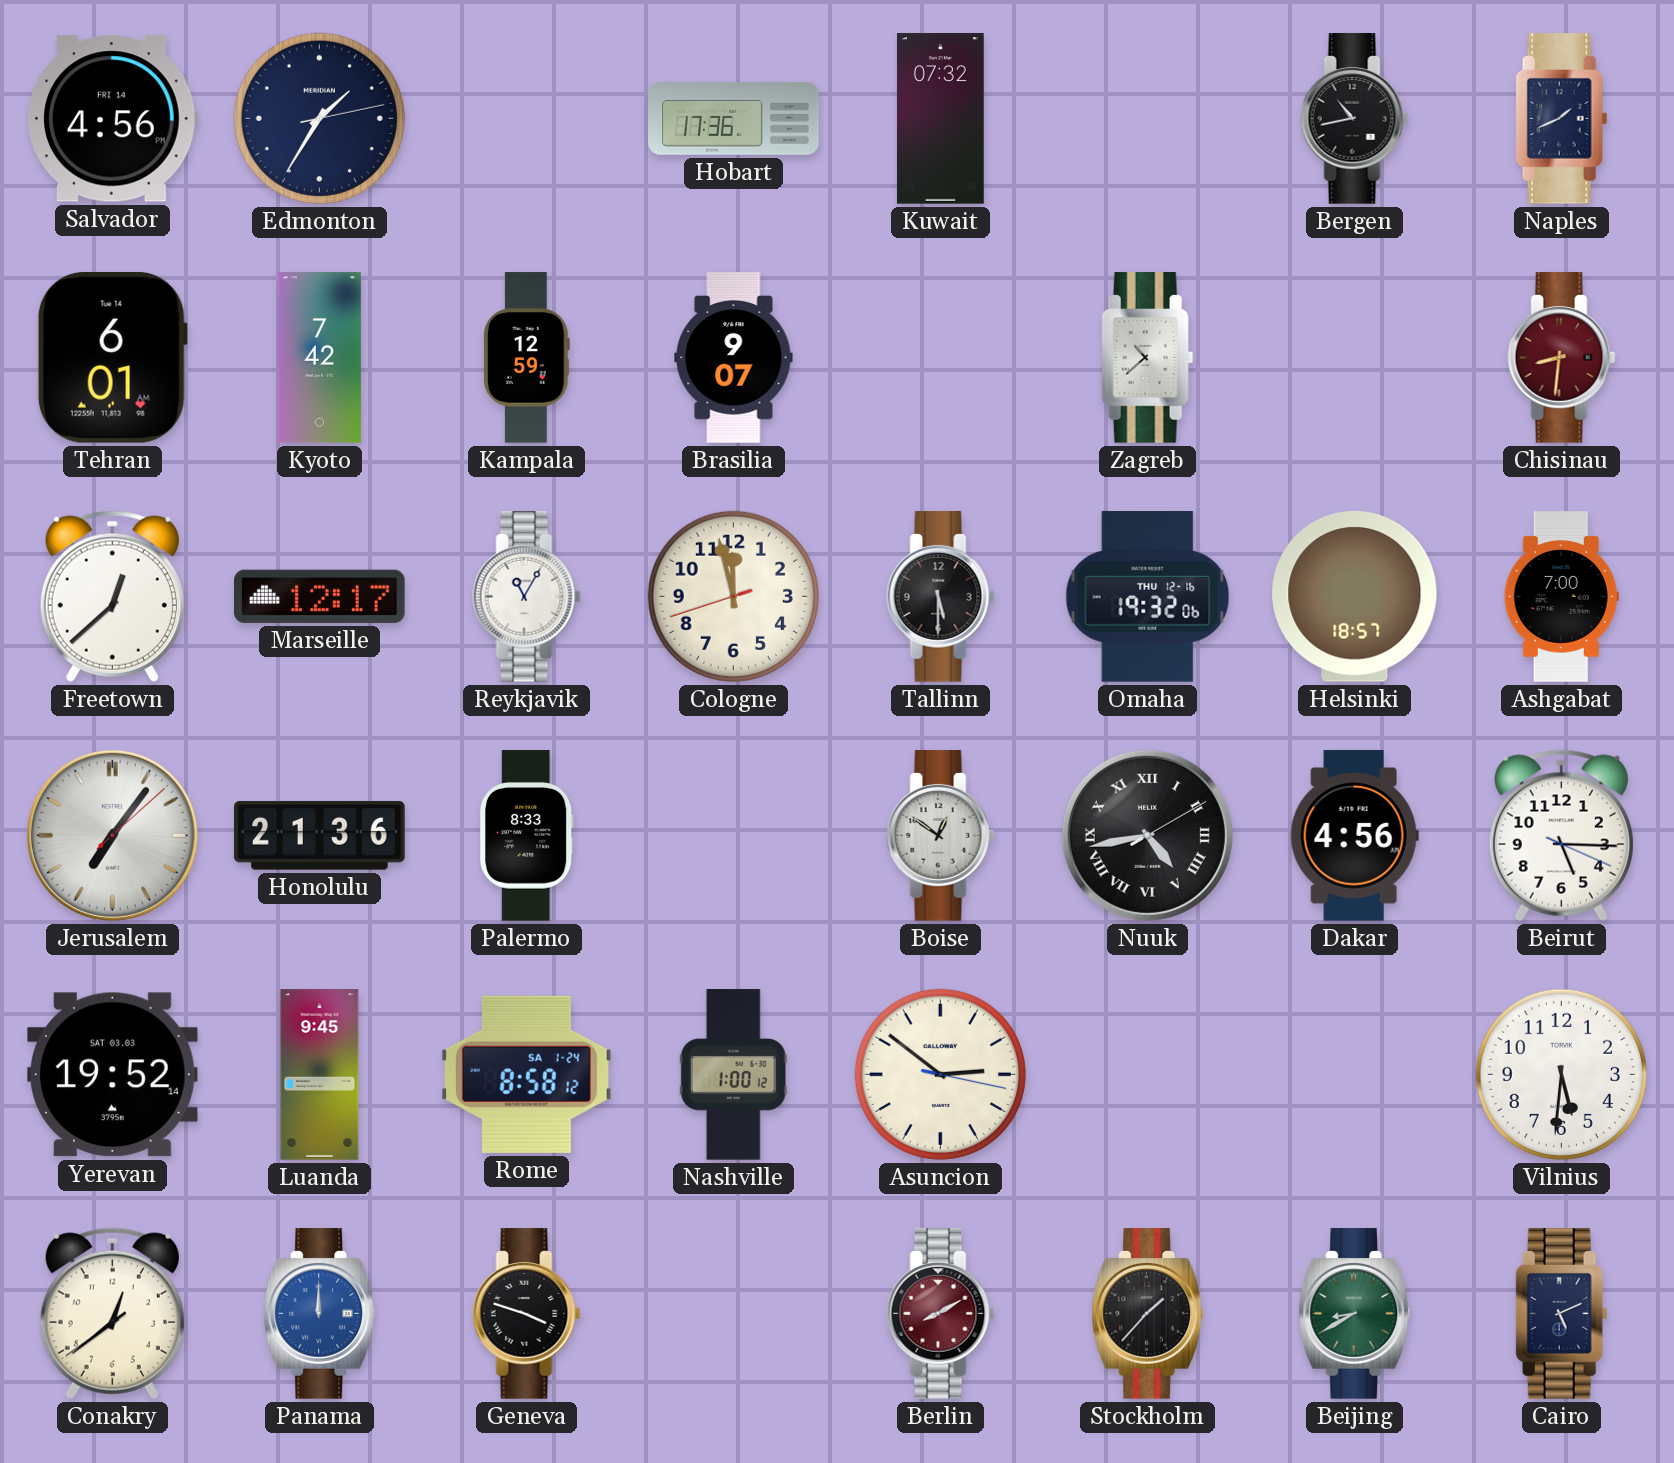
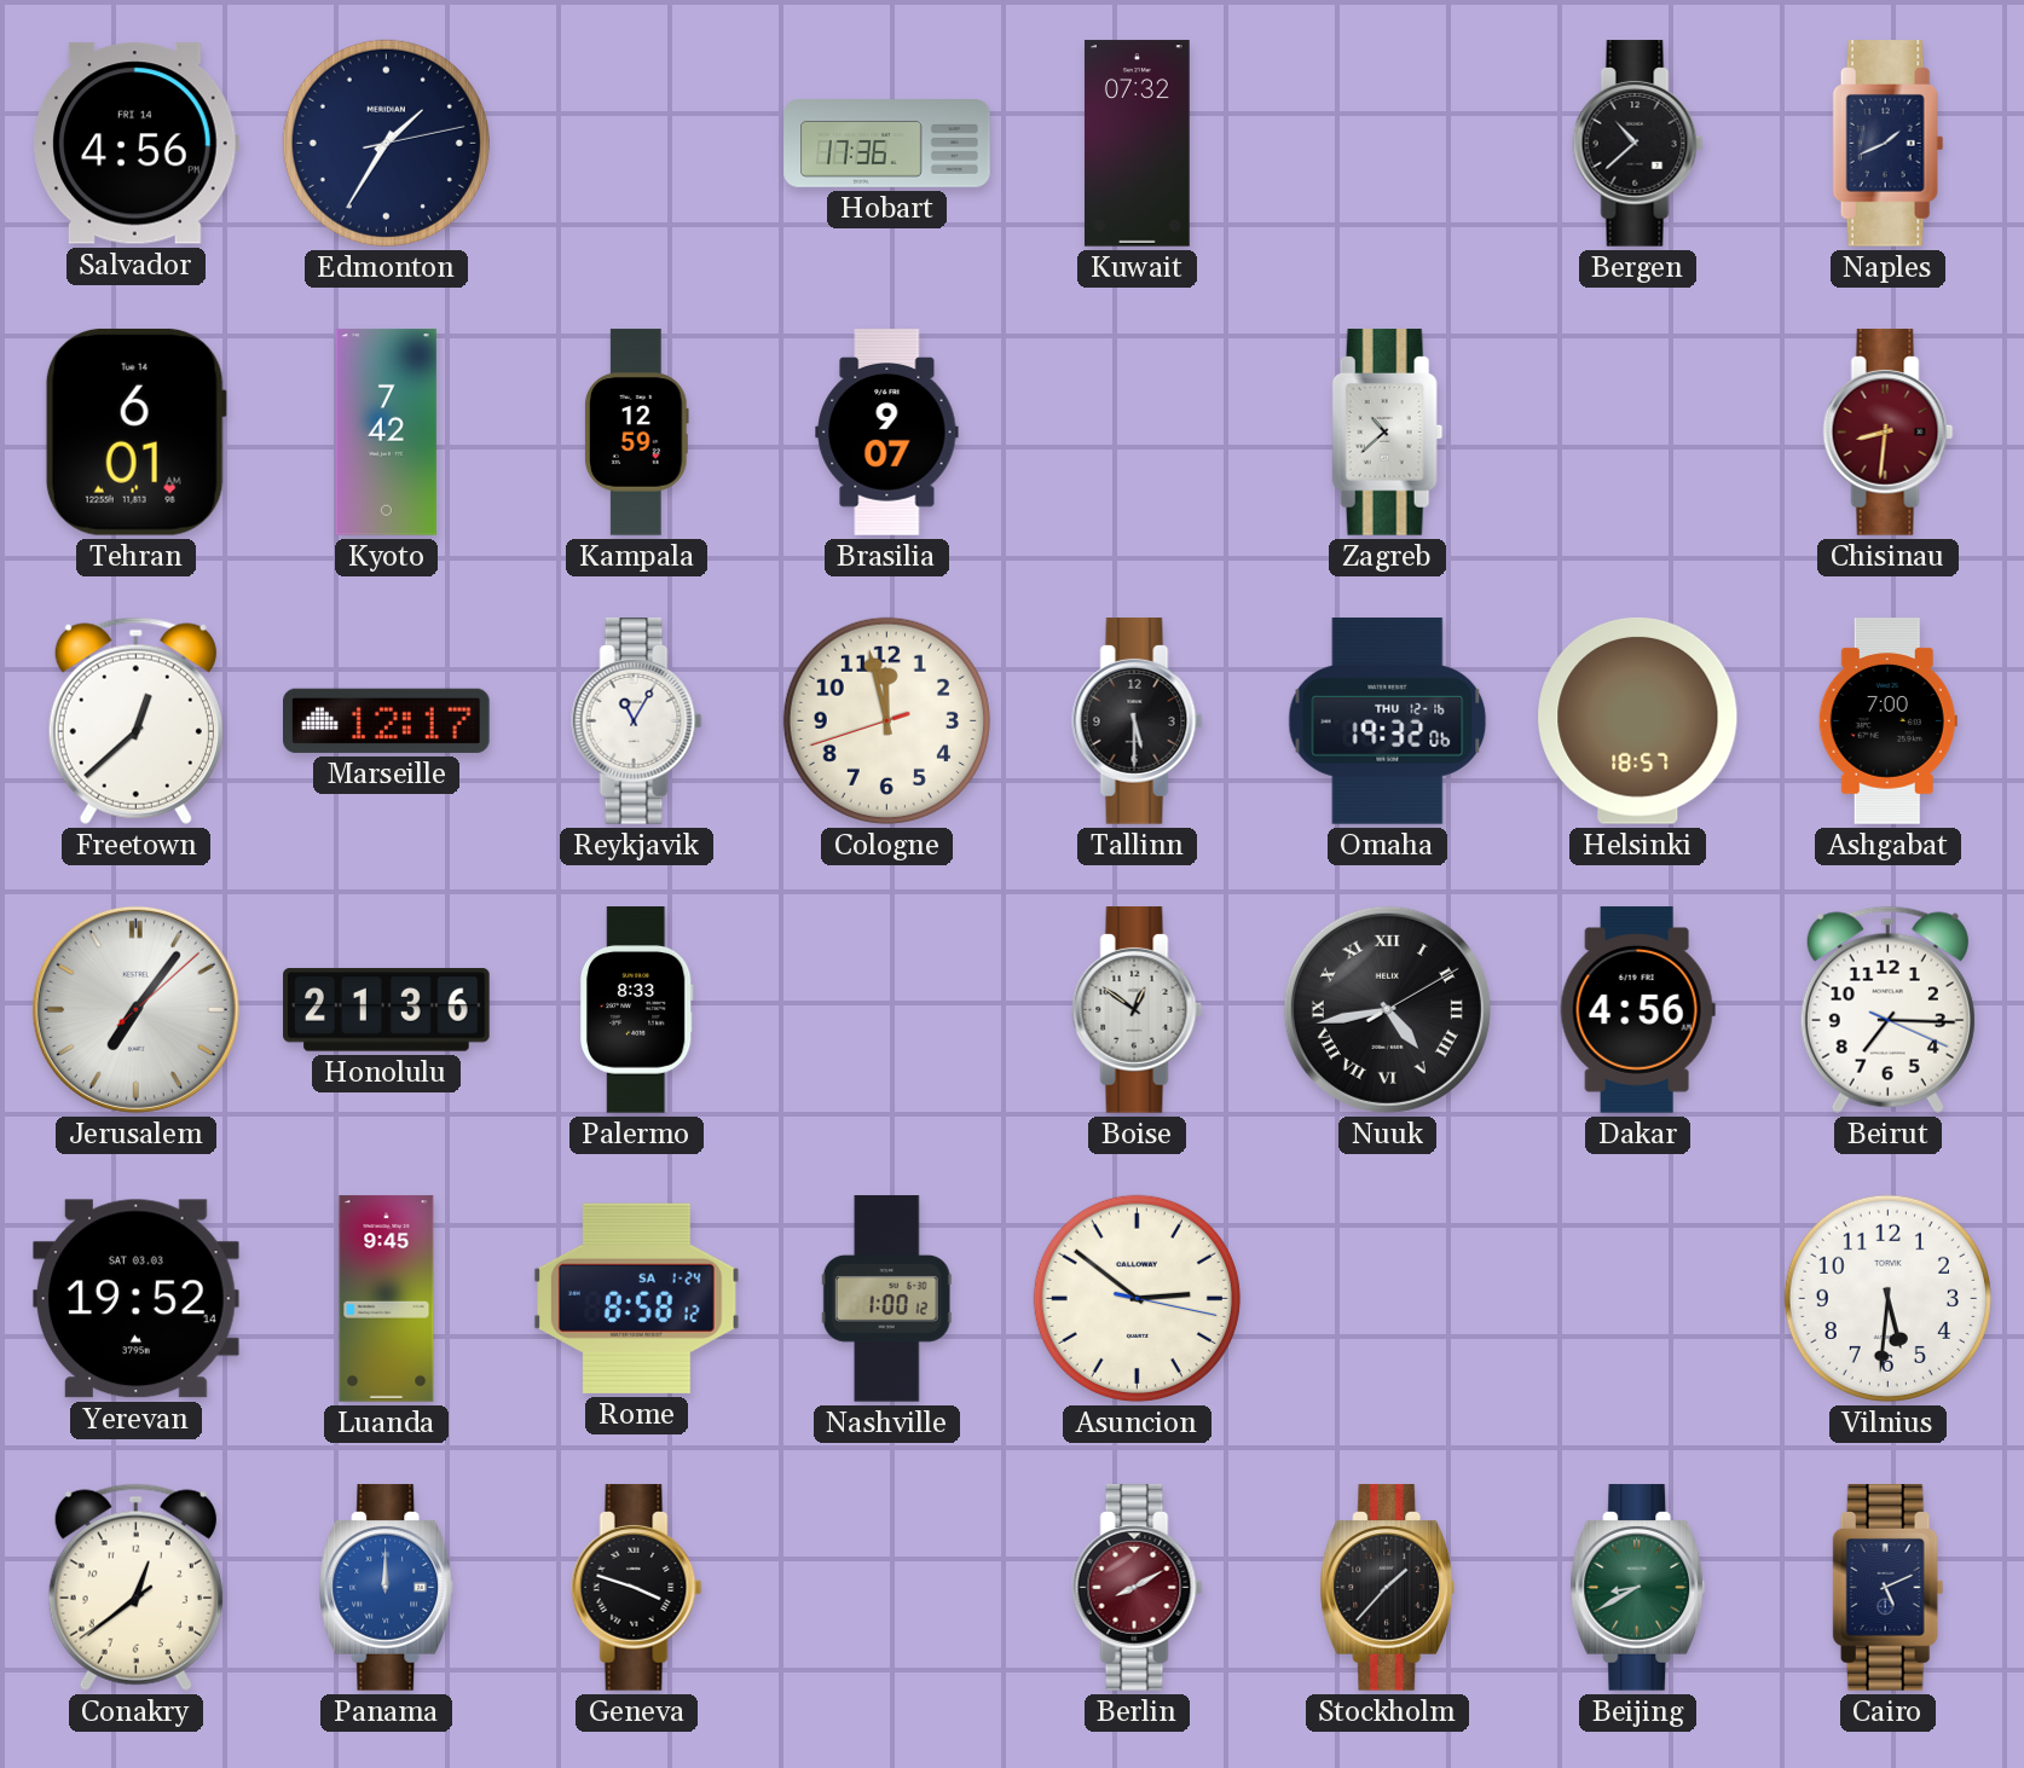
Bergen: 10:43 -> 10:38
Beirut: 5:15 -> 7:15
